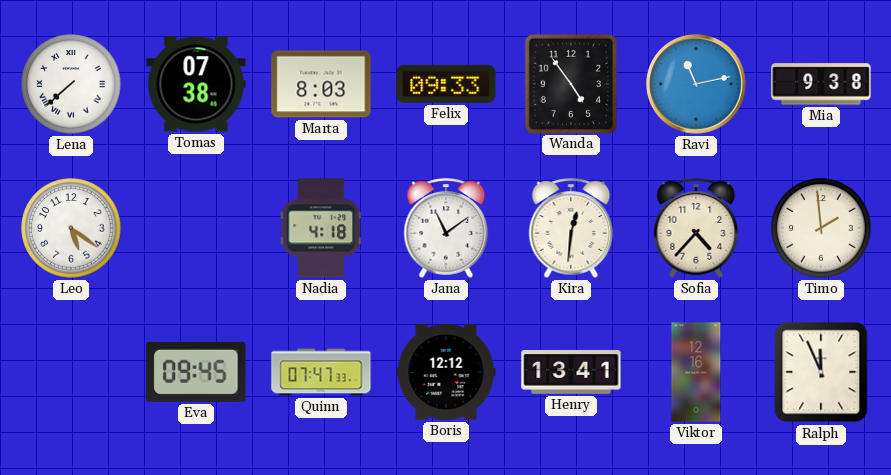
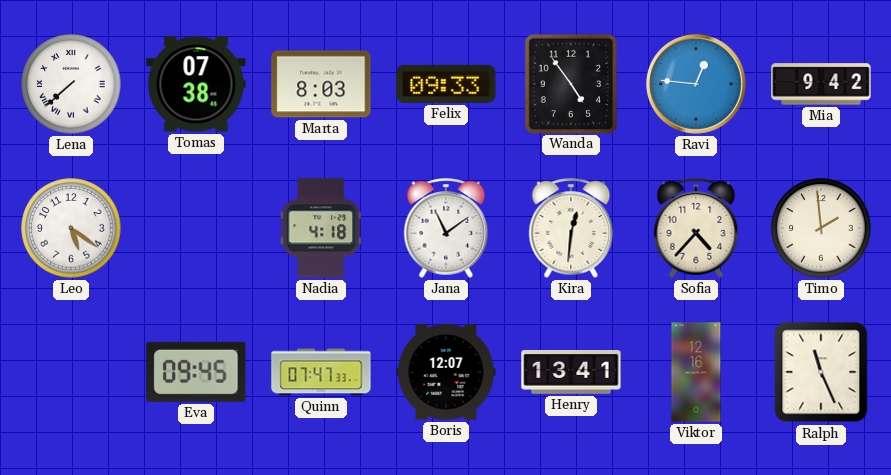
Ravi: 11:13 -> 12:46
Mia: 9:38 -> 9:42
Boris: 12:12 -> 12:07
Ralph: 11:56 -> 11:26
